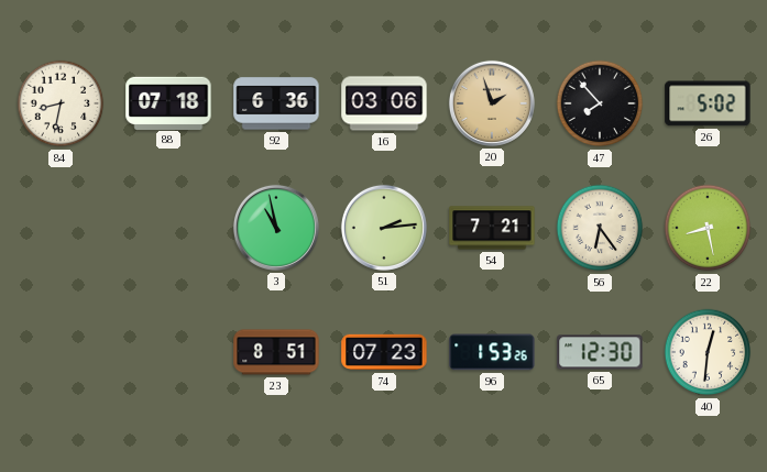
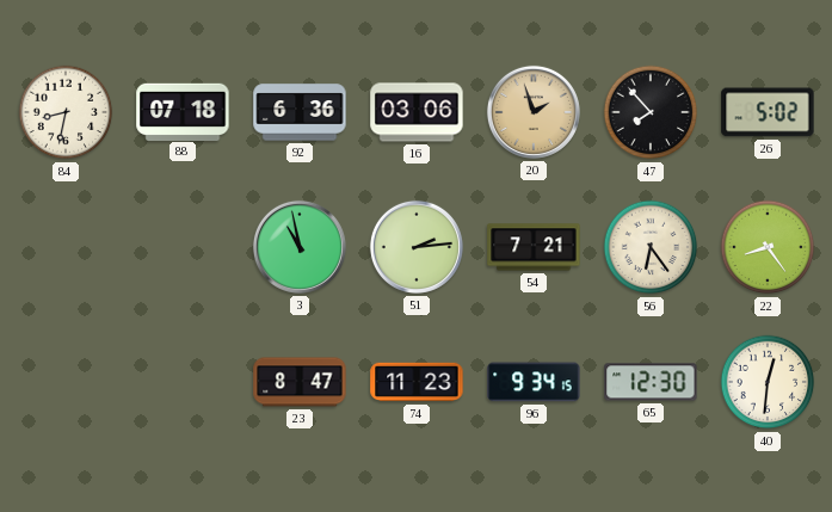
22: 8:28 -> 8:24
23: 8:51 -> 8:47
74: 07:23 -> 11:23
96: 1:53 -> 9:34
